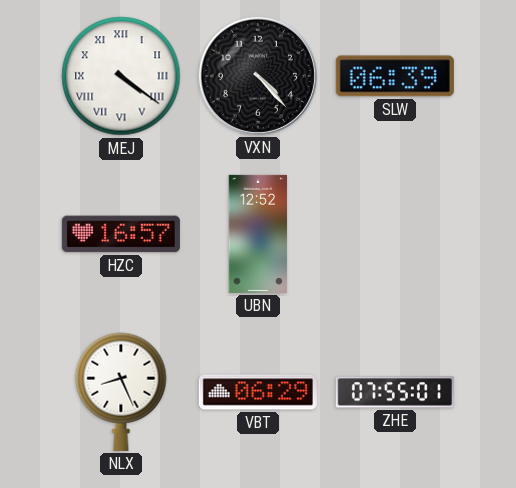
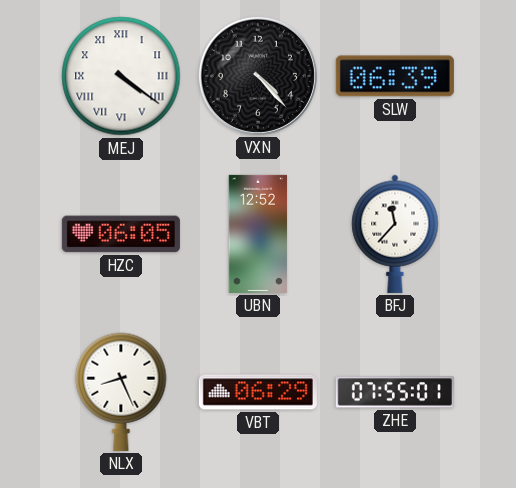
HZC: 16:57 -> 06:05
BFJ: none -> 11:37
